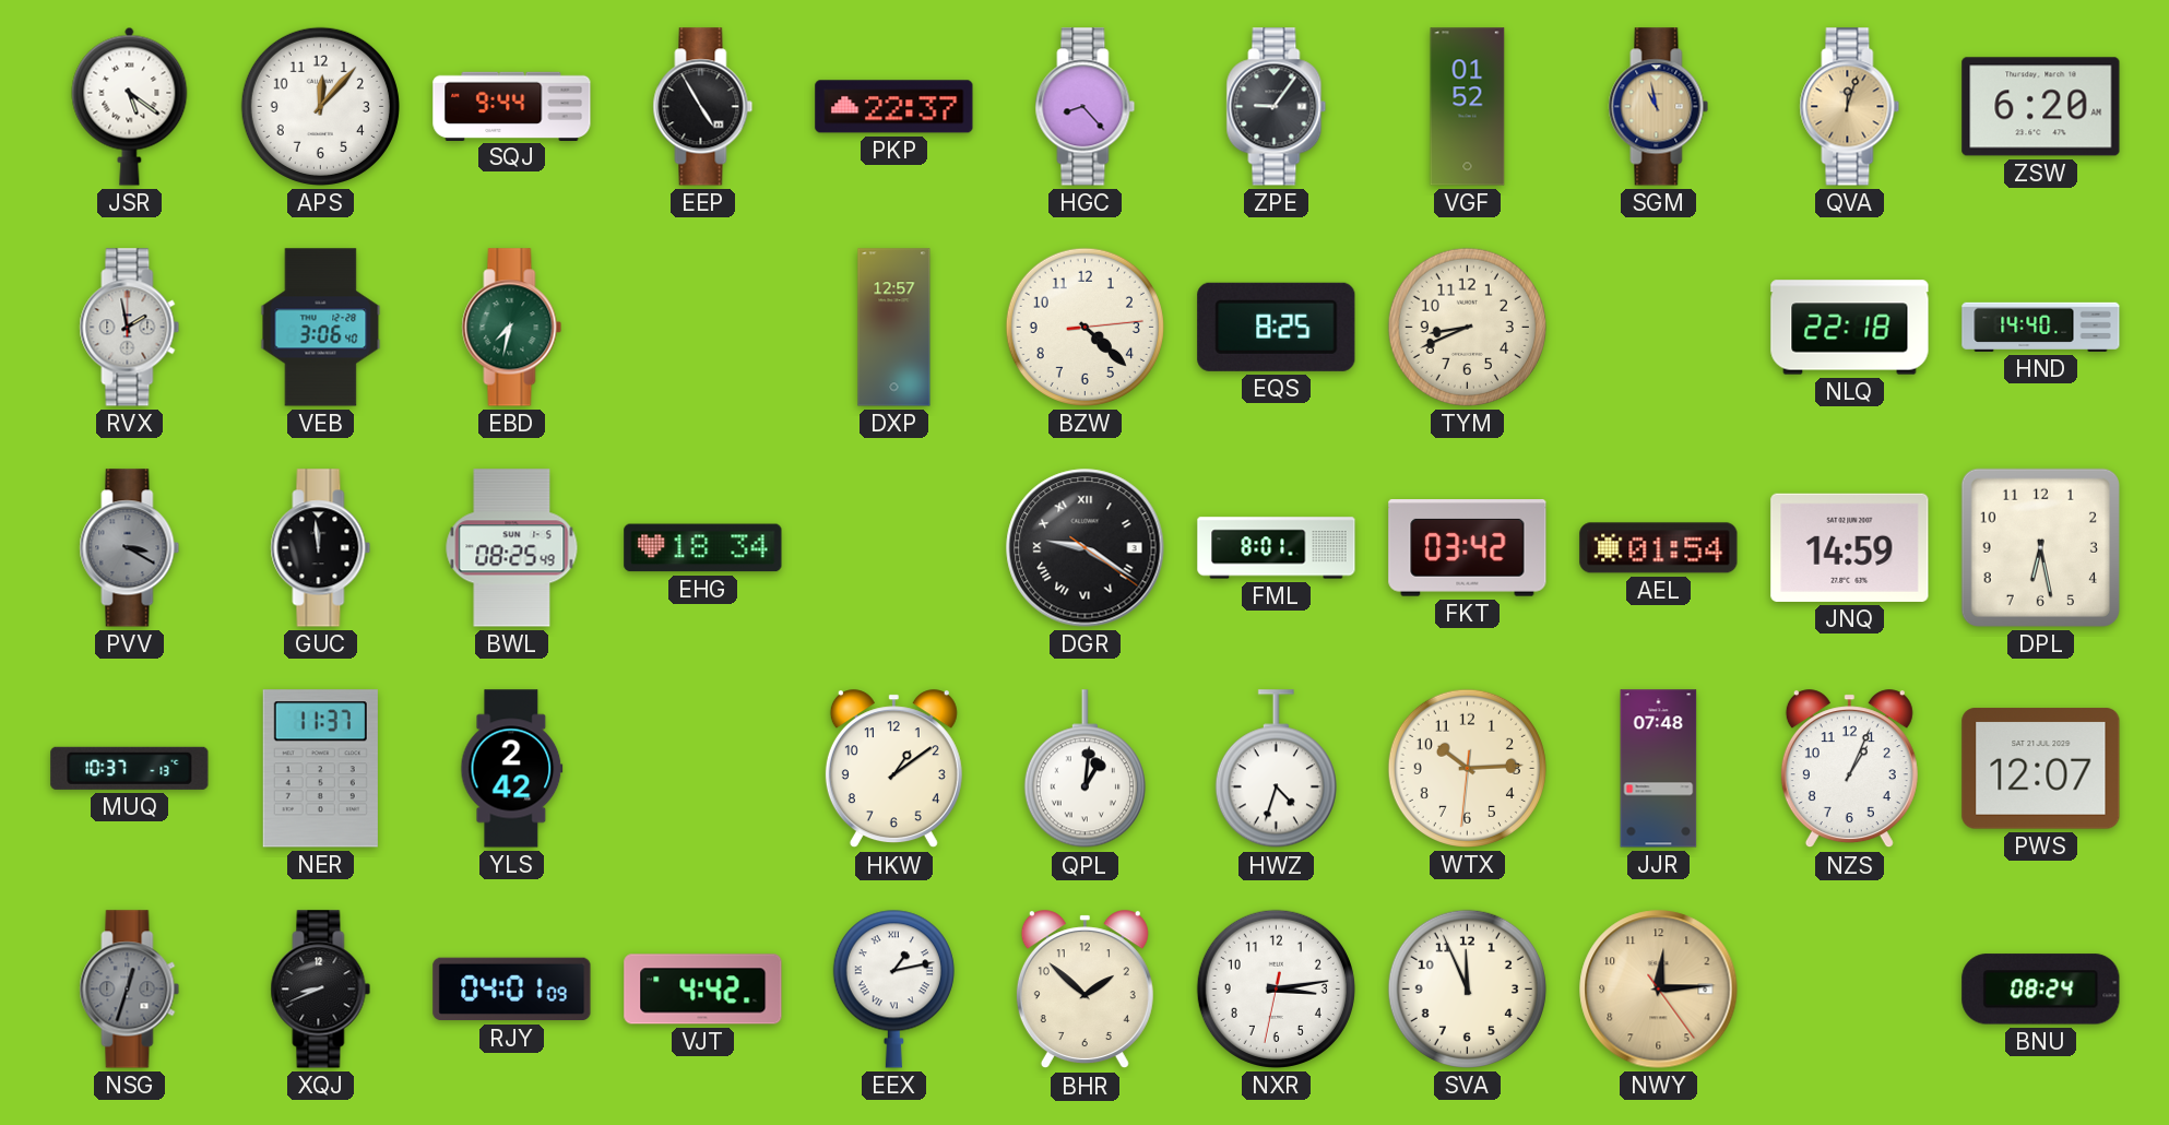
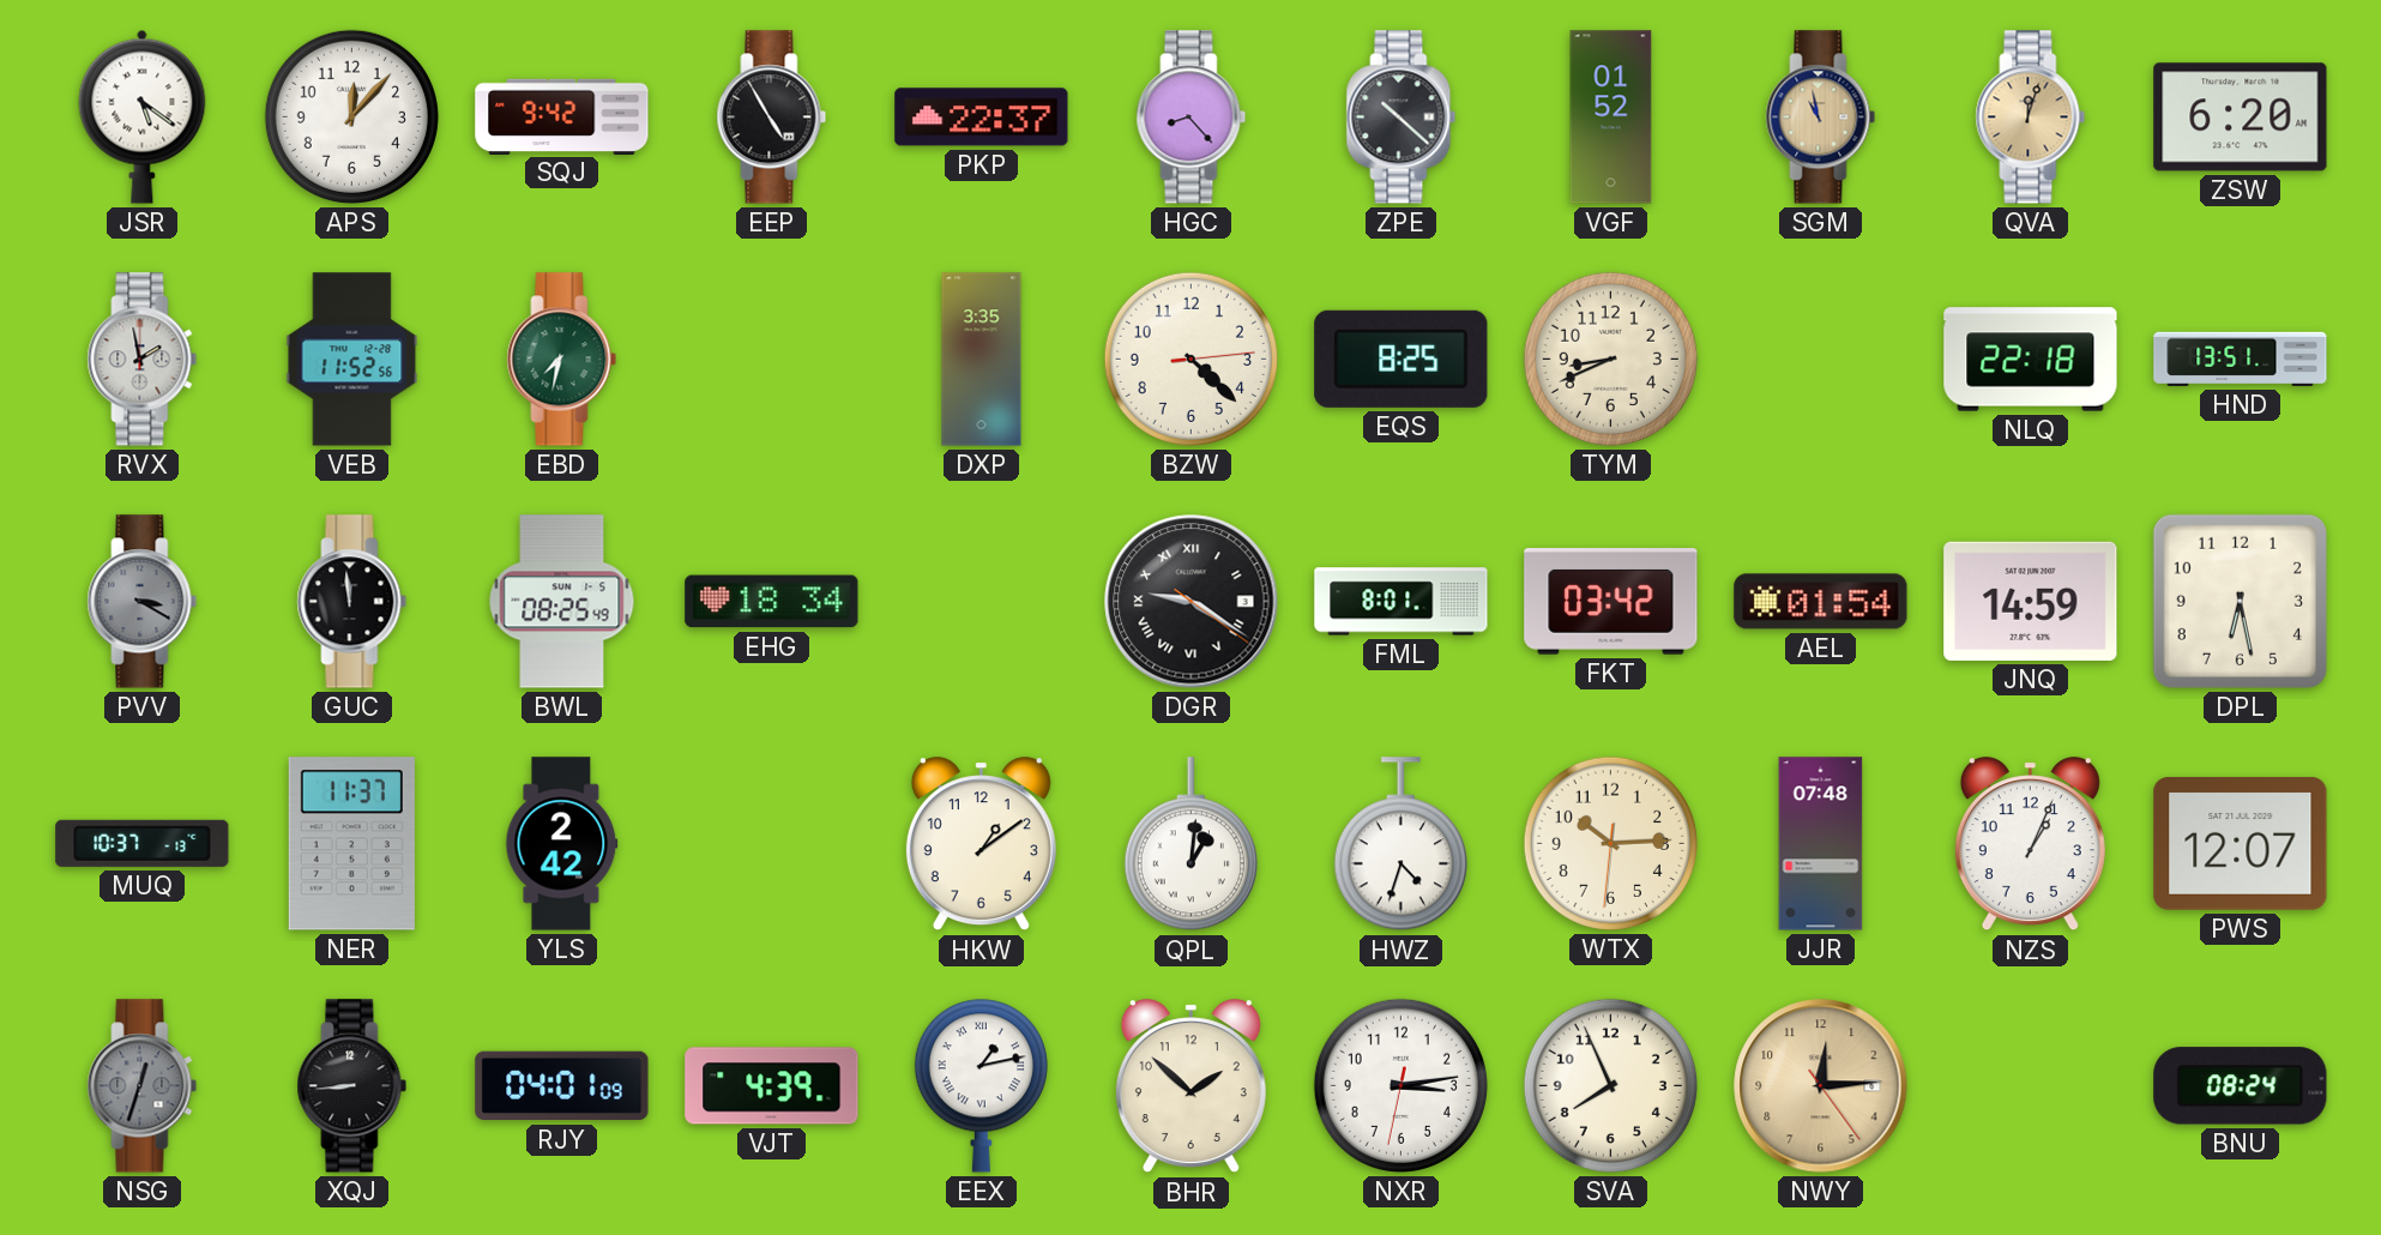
SQJ: 9:44 -> 9:42
ZPE: 9:06 -> 10:22
VEB: 3:06 -> 11:52
DXP: 12:57 -> 3:35
HND: 14:40 -> 13:51
XQJ: 8:41 -> 8:44
VJT: 4:42 -> 4:39
SVA: 11:56 -> 7:56
